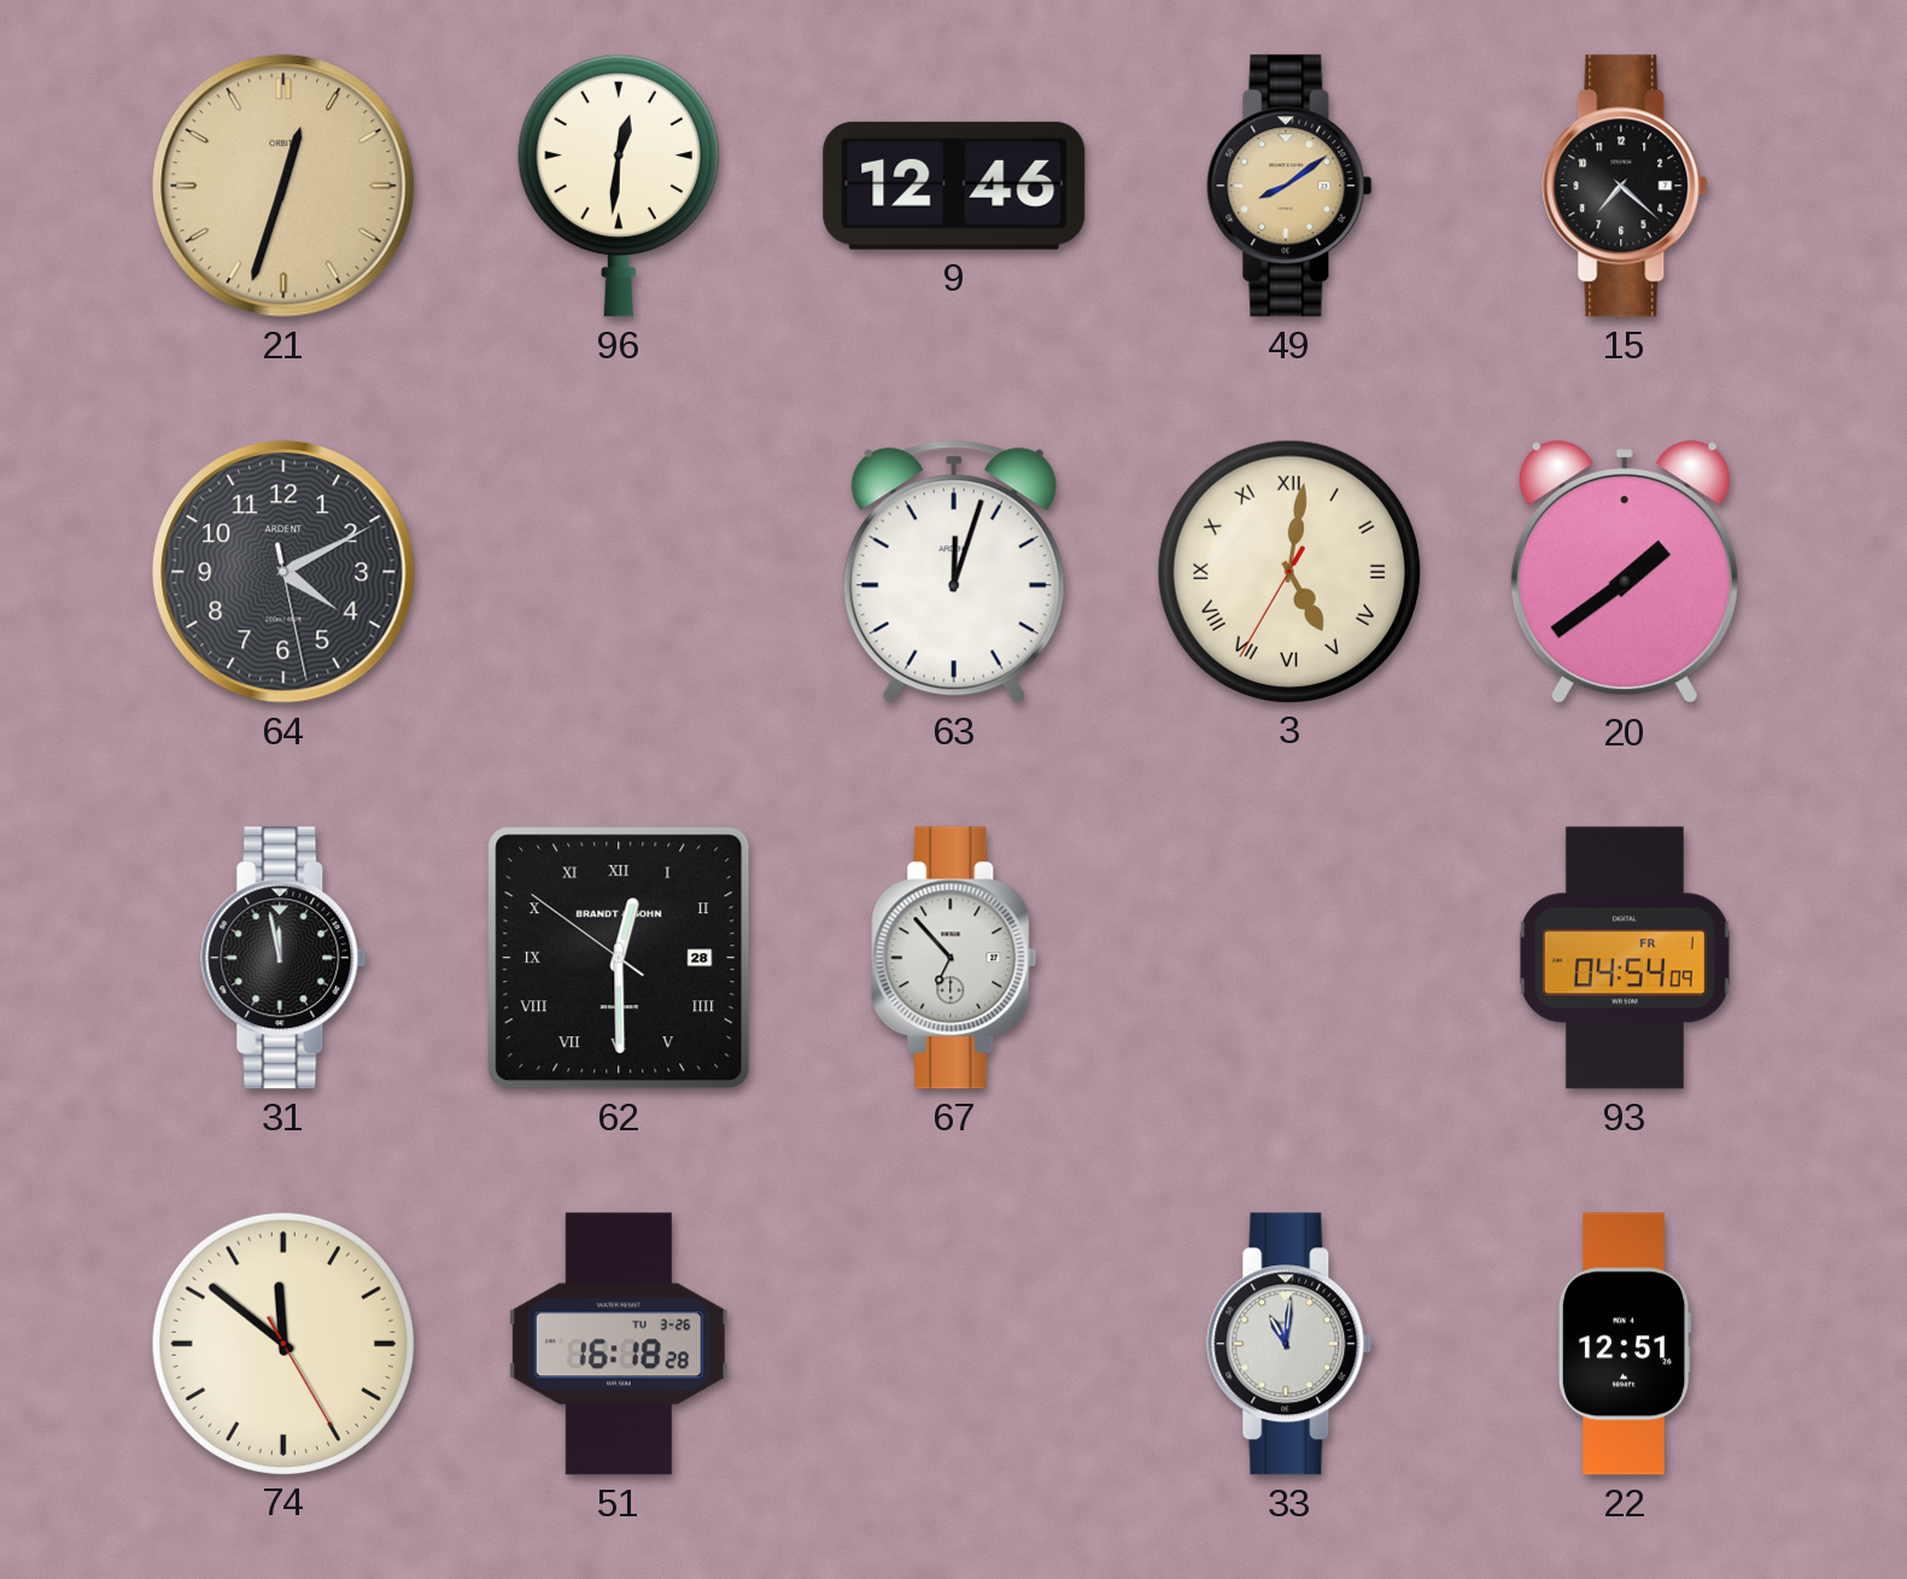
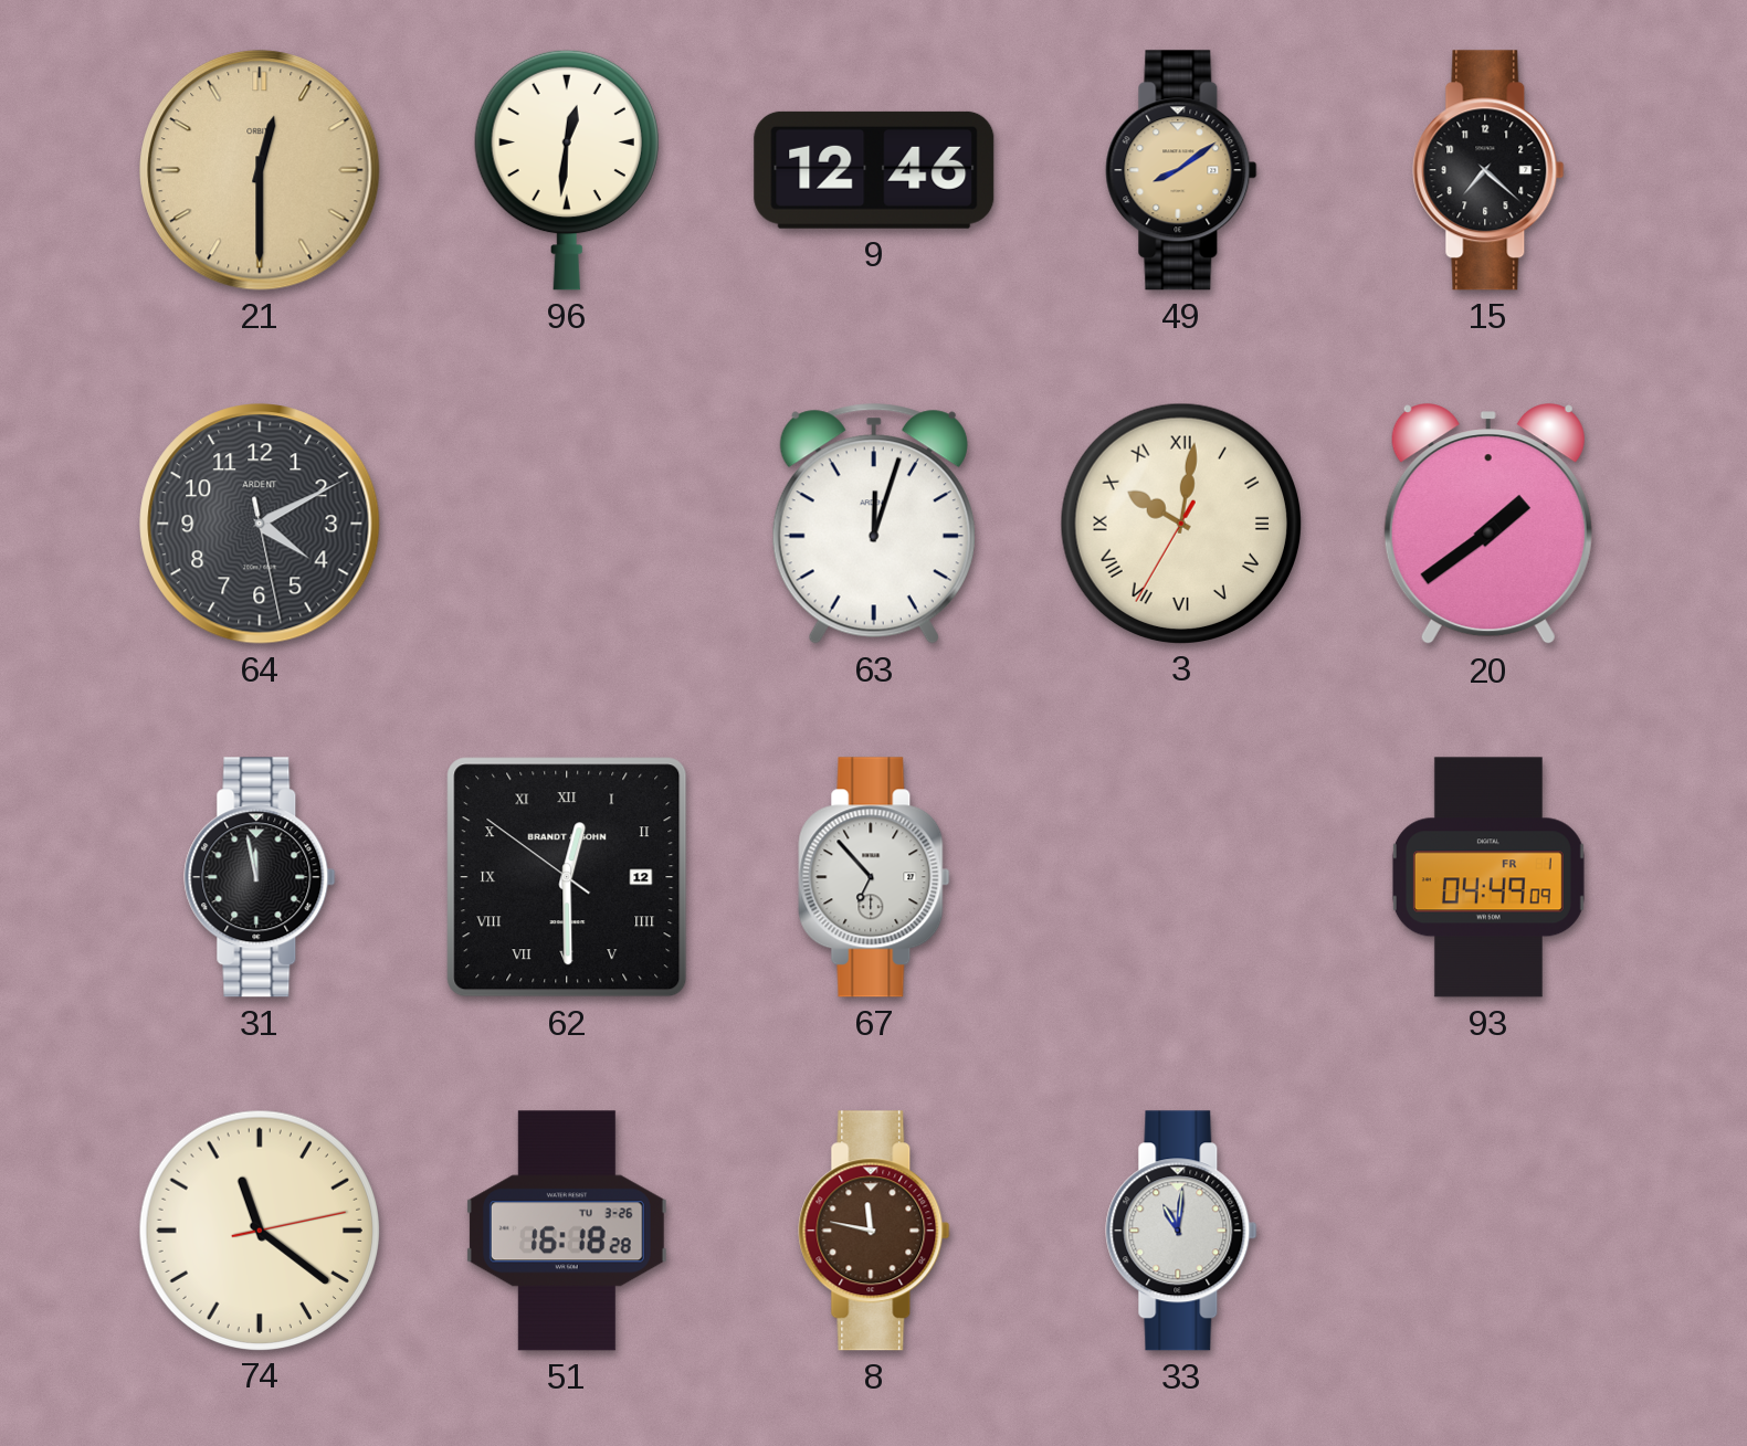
21: 12:33 -> 12:30
3: 5:01 -> 10:01
62 date: 28 -> 12
93: 04:54 -> 04:49
74: 11:51 -> 11:21
8: none -> 11:47
22: 12:51 -> none
